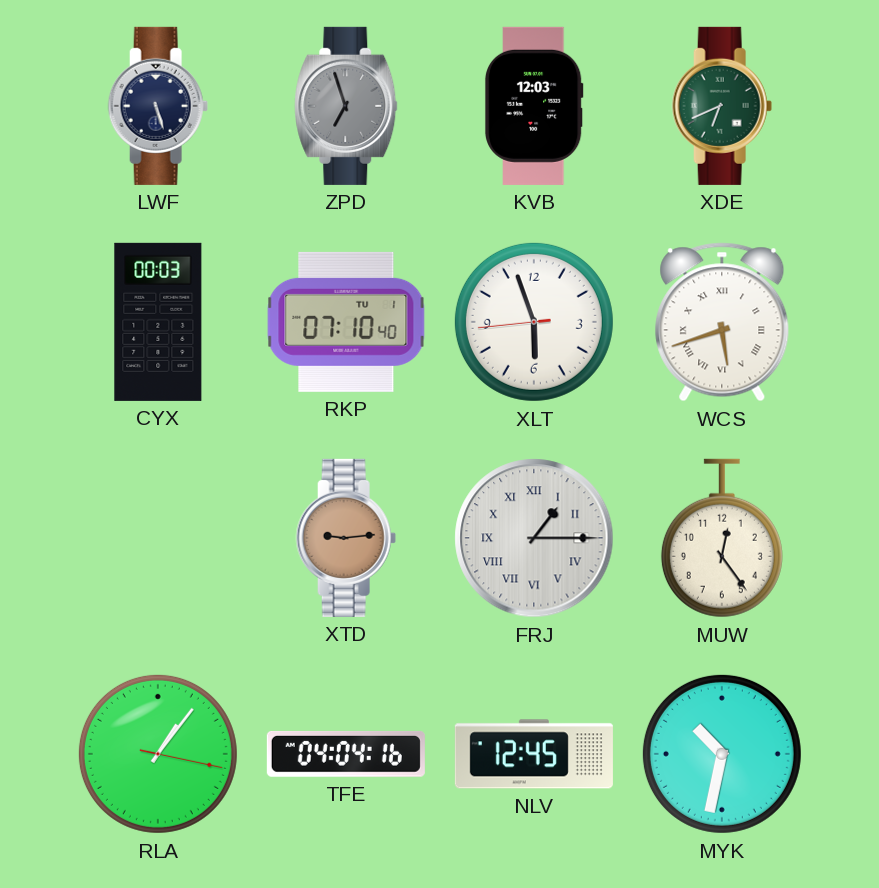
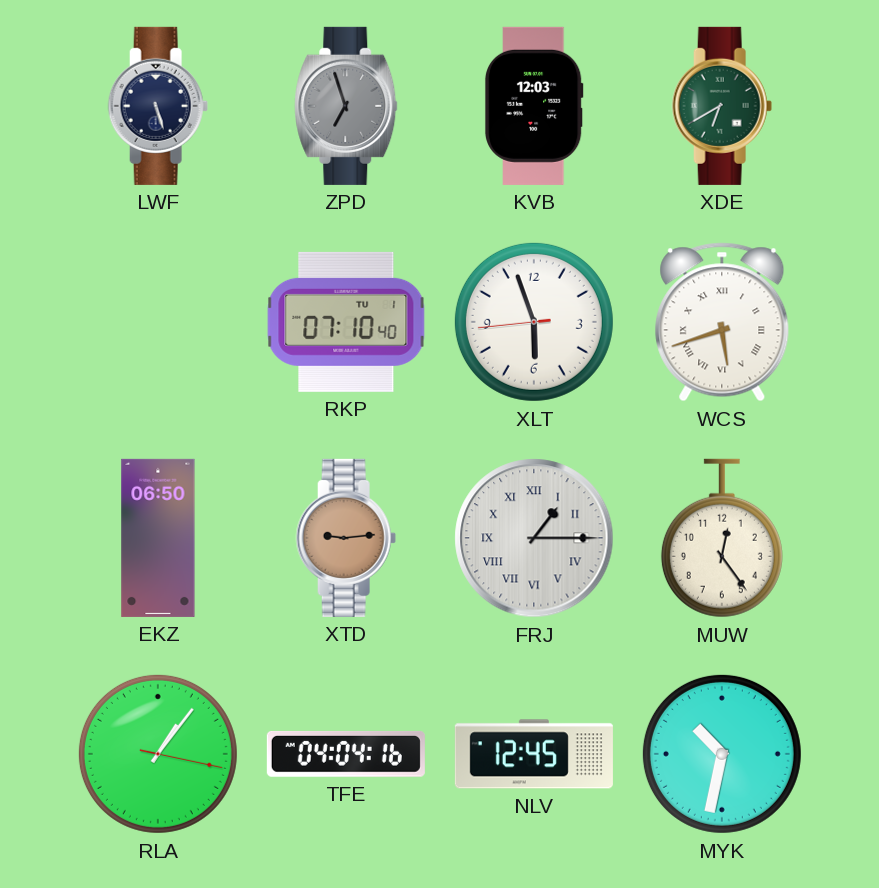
XDE: 6:41 -> 6:40
CYX: 00:03 -> none
EKZ: none -> 06:50
